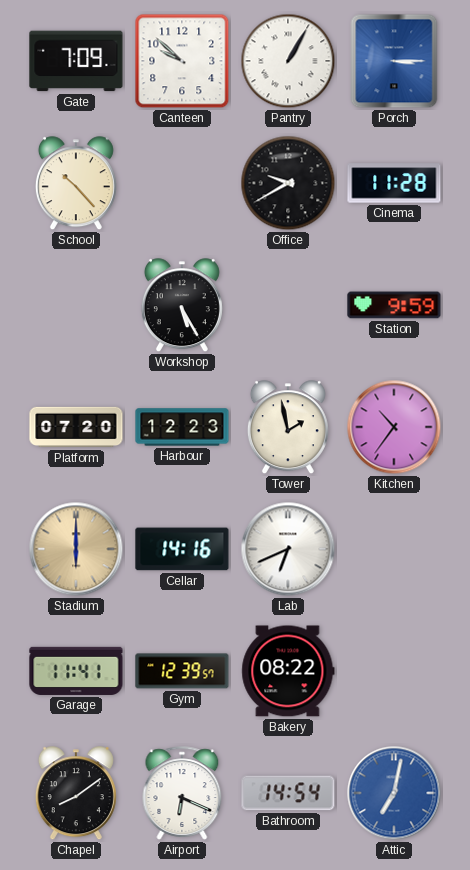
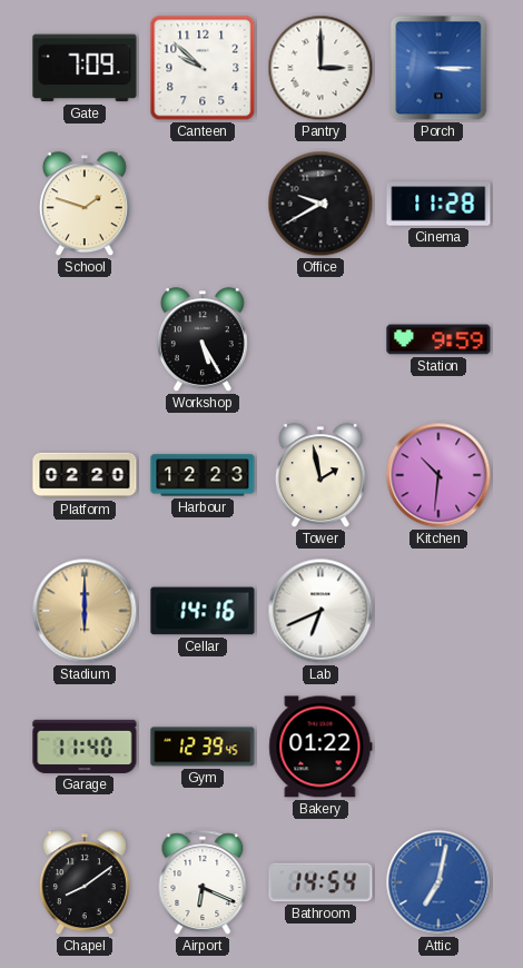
Pantry: 1:05 -> 3:00
School: 10:23 -> 1:48
Platform: 07:20 -> 02:20
Kitchen: 10:36 -> 10:31
Garage: 11:41 -> 11:40
Gym: 12:39:57 -> 12:39:45
Bakery: 08:22 -> 01:22
